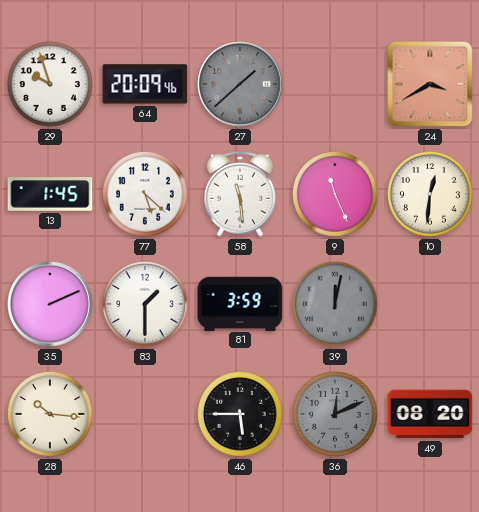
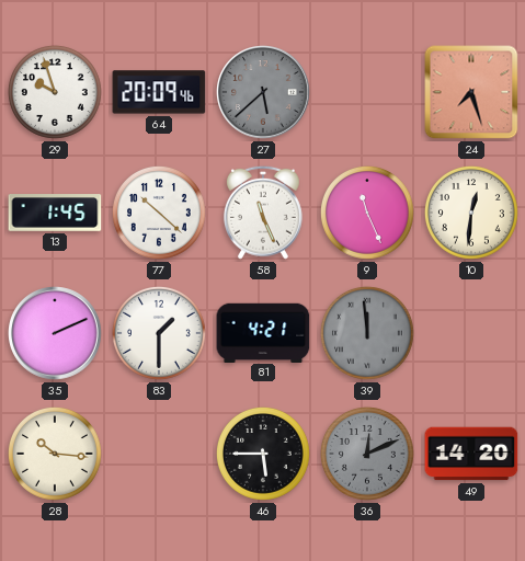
27: 1:38 -> 5:38
24: 3:40 -> 7:27
77: 5:22 -> 10:22
58: 11:29 -> 11:26
81: 3:59 -> 4:21
39: 12:02 -> 11:59
49: 08:20 -> 14:20
